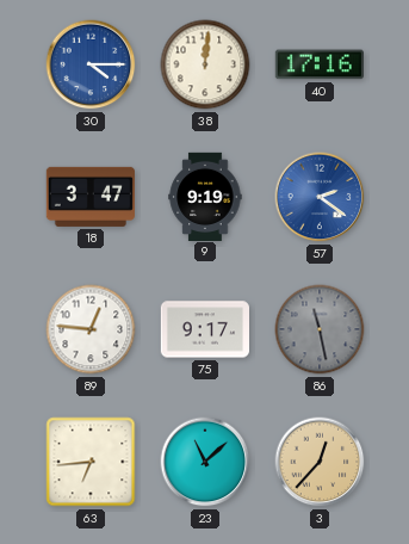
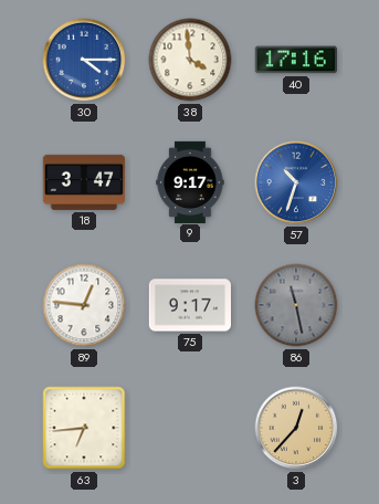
38: 12:01 -> 3:59
9: 9:19 -> 9:17
57: 2:21 -> 10:33
23: 11:08 -> none
